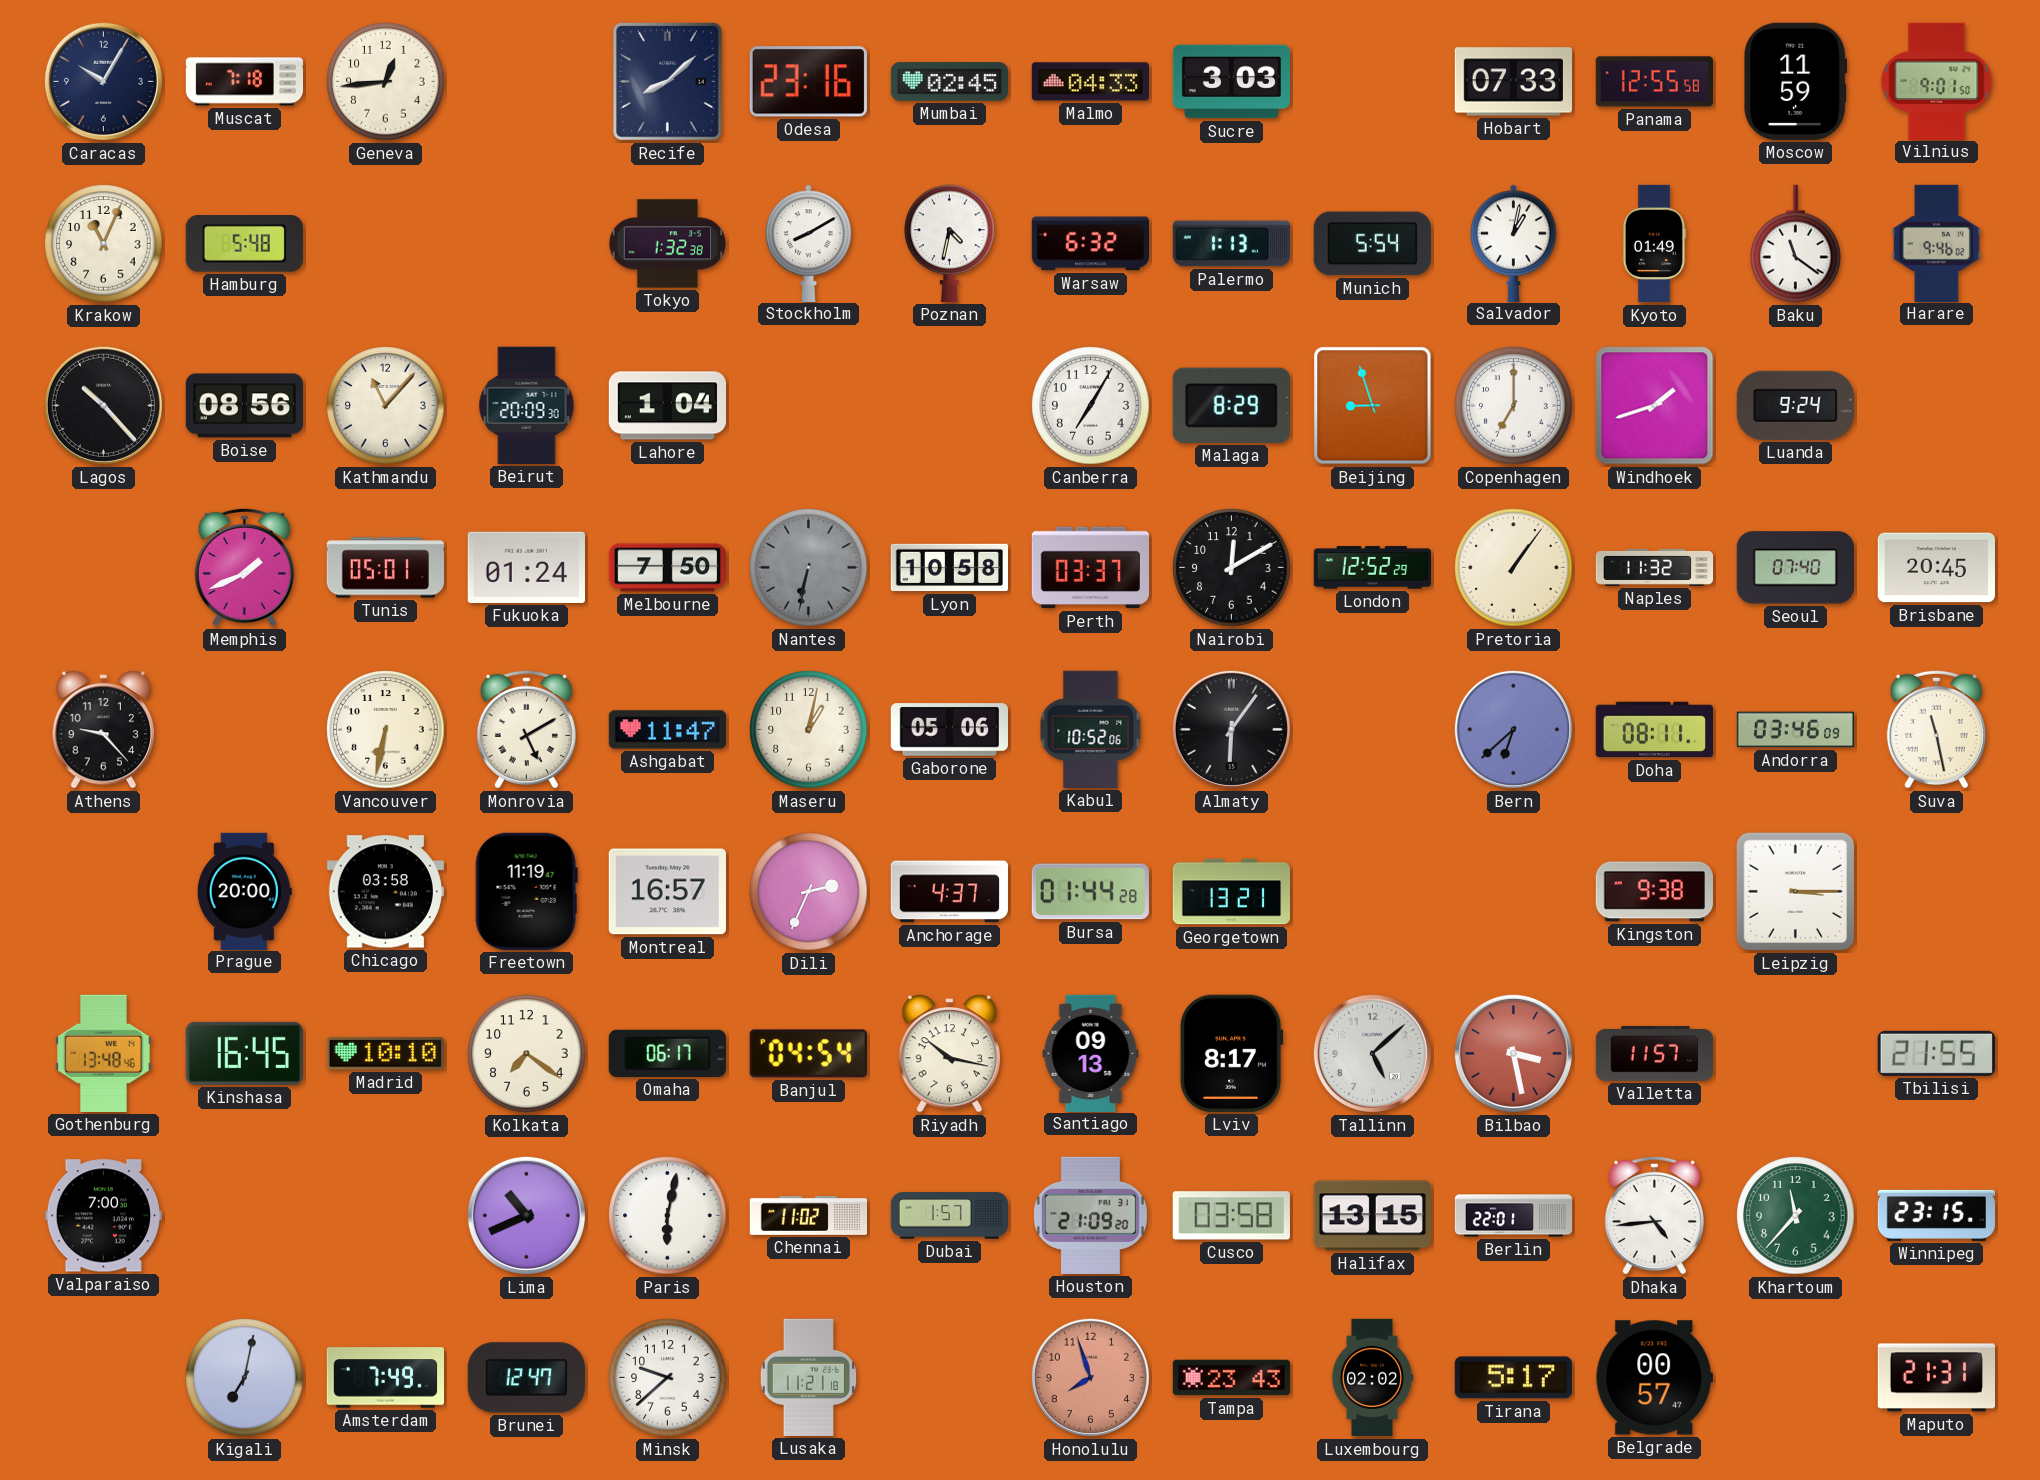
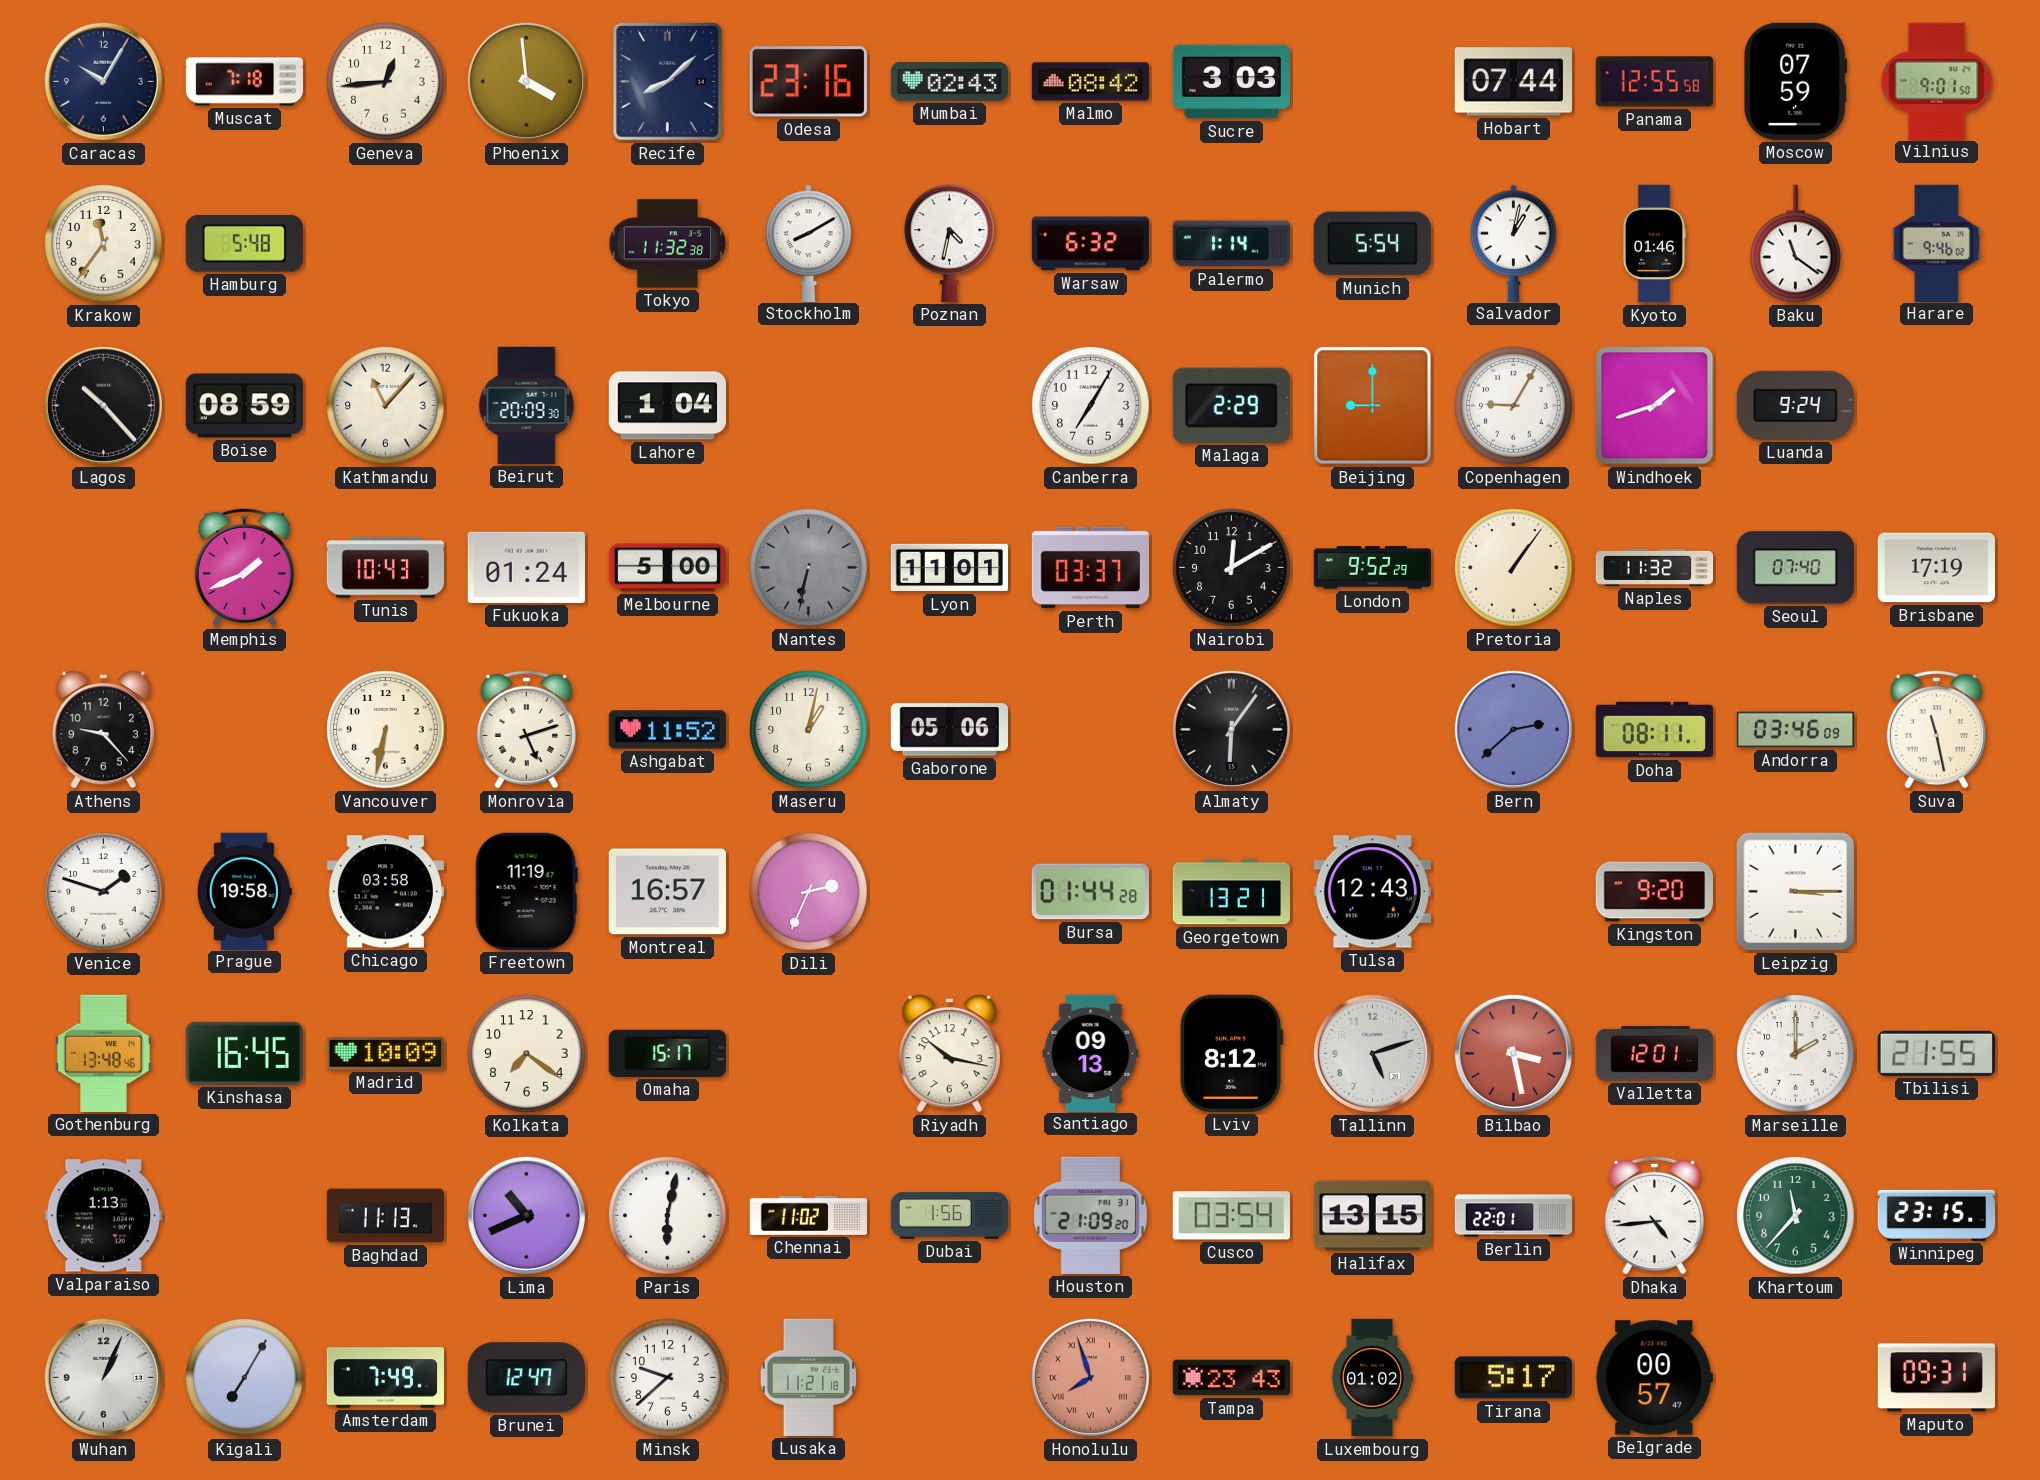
Phoenix: none -> 3:59
Mumbai: 02:45 -> 02:43
Malmo: 04:33 -> 08:42
Hobart: 07:33 -> 07:44
Moscow: 11:59 -> 07:59
Krakow: 11:04 -> 11:36
Tokyo: 1:32 -> 11:32
Palermo: 1:13 -> 1:14
Kyoto: 01:49 -> 01:46
Boise: 08:56 -> 08:59
Malaga: 8:29 -> 2:29
Beijing: 8:57 -> 9:00
Copenhagen: 7:00 -> 9:05
Tunis: 05:01 -> 10:43
Melbourne: 7:50 -> 5:00
Lyon: 10:58 -> 11:01
London: 12:52 -> 9:52
Brisbane: 20:45 -> 17:19
Monrovia: 5:10 -> 5:12
Ashgabat: 11:47 -> 11:52
Kabul: 10:52 -> none
Bern: 6:38 -> 2:38
Venice: none -> 1:48
Prague: 20:00 -> 19:58
Anchorage: 4:37 -> none
Tulsa: none -> 12:43
Kingston: 9:38 -> 9:20
Madrid: 10:10 -> 10:09
Omaha: 06:17 -> 15:17
Banjul: 04:54 -> none
Lviv: 8:17 -> 8:12
Tallinn: 5:08 -> 5:12
Valletta: 11:57 -> 12:01
Marseille: none -> 2:00
Valparaiso: 7:00 -> 1:13
Baghdad: none -> 11:13
Dubai: 1:57 -> 1:56
Cusco: 03:58 -> 03:54
Wuhan: none -> 1:04
Kigali: 7:02 -> 7:05
Honolulu numerals: Arabic -> Roman
Luxembourg: 02:02 -> 01:02
Maputo: 21:31 -> 09:31
